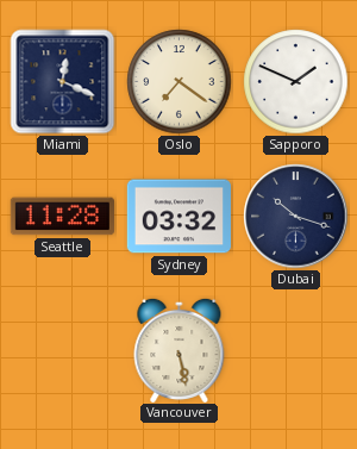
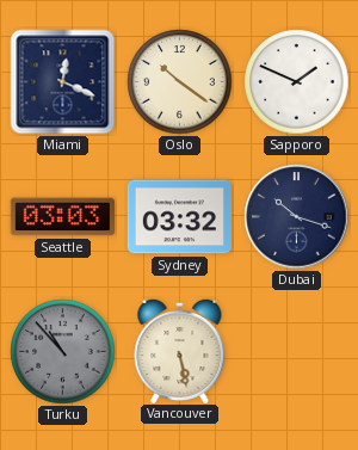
Oslo: 7:21 -> 10:21
Seattle: 11:28 -> 03:03
Turku: none -> 10:53
